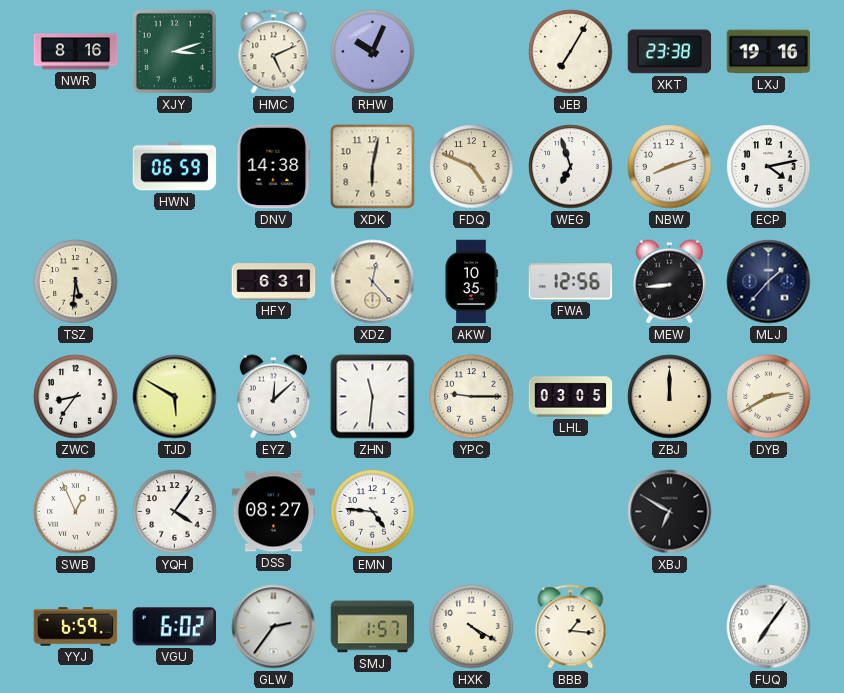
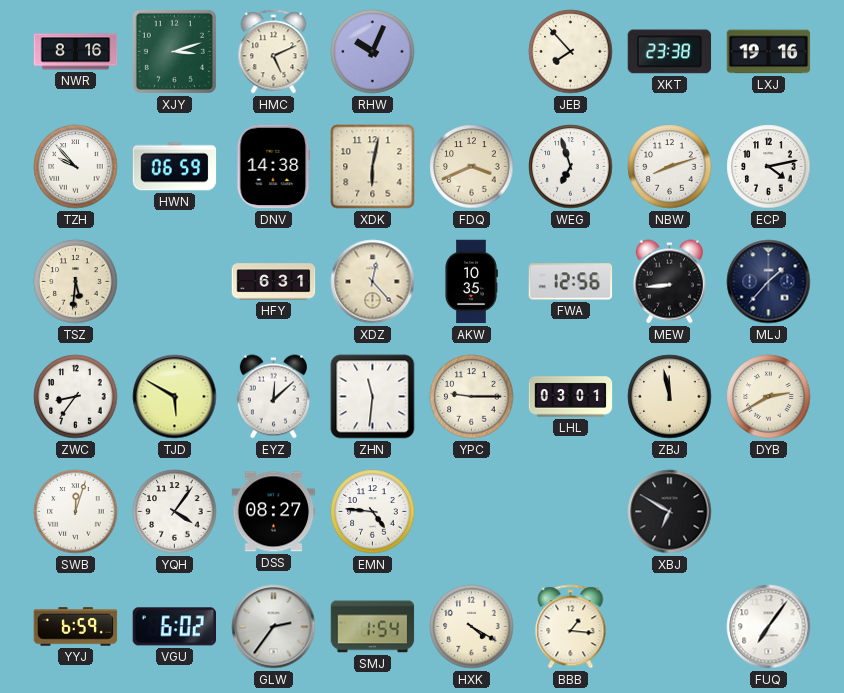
JEB: 7:05 -> 7:53
TZH: none -> 9:53
FDQ: 4:49 -> 3:41
LHL: 03:05 -> 03:01
ZBJ: 12:00 -> 11:58
SWB: 12:56 -> 12:03
SMJ: 1:57 -> 1:54
